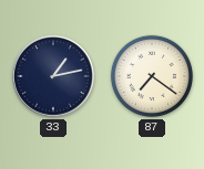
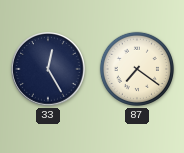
33: 1:13 -> 12:25
